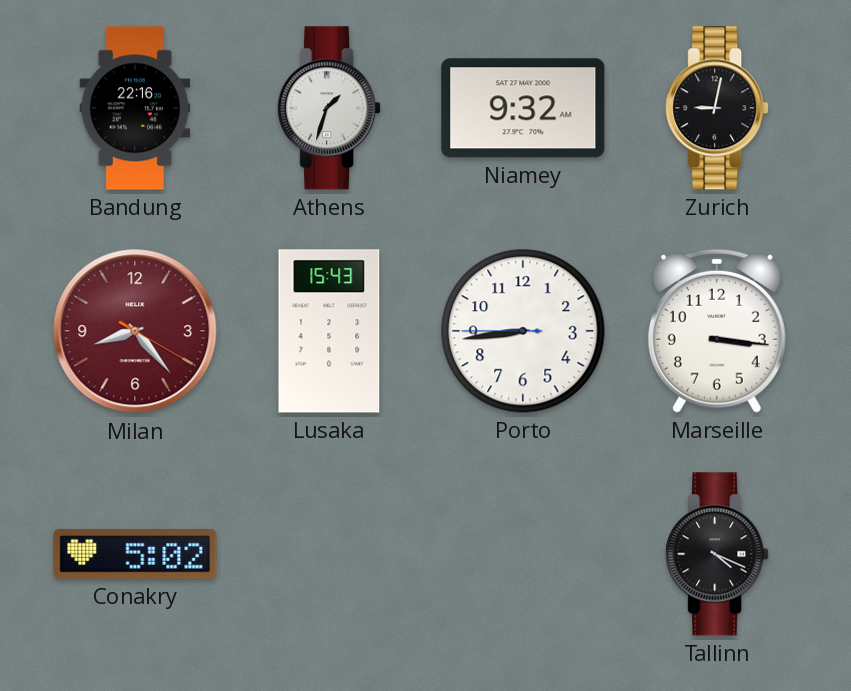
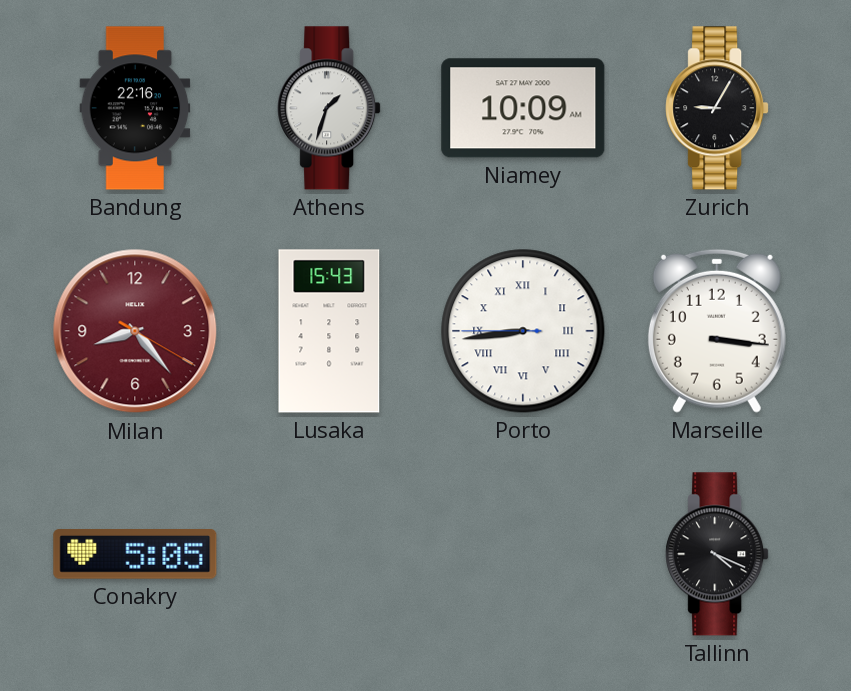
Niamey: 9:32 -> 10:09
Zurich: 9:02 -> 9:05
Porto numerals: Arabic -> Roman
Conakry: 5:02 -> 5:05
